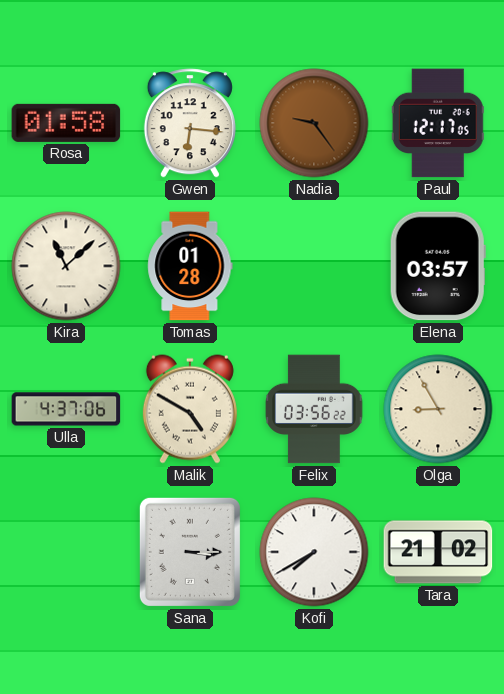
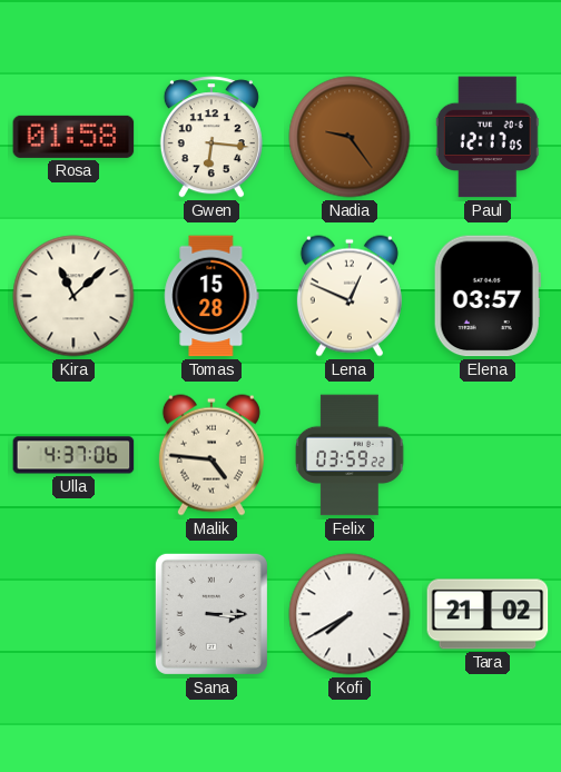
Tomas: 01:28 -> 15:28
Lena: none -> 12:49
Malik: 4:50 -> 4:46
Felix: 03:56 -> 03:59
Olga: 8:55 -> none
